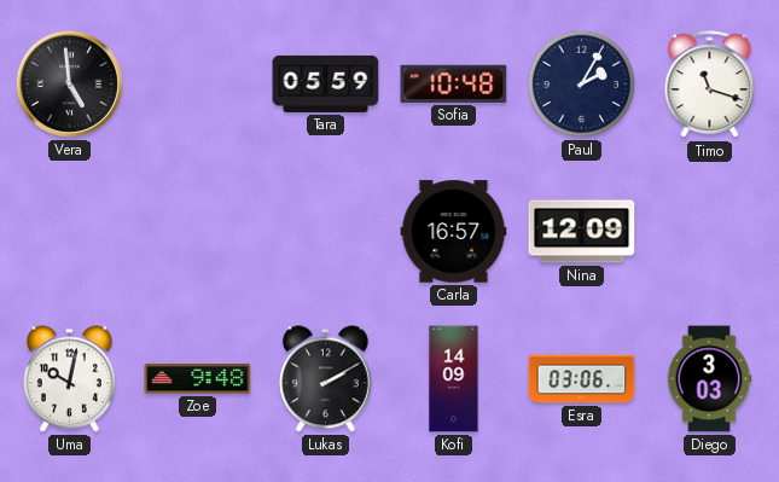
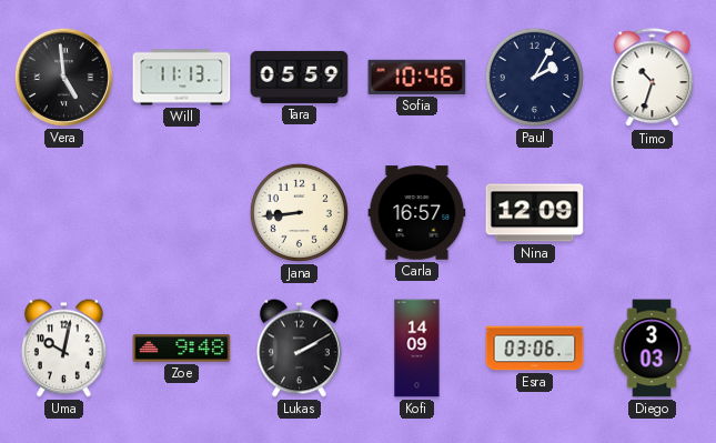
Will: none -> 11:13
Sofia: 10:48 -> 10:46
Timo: 11:18 -> 10:33
Jana: none -> 8:44
